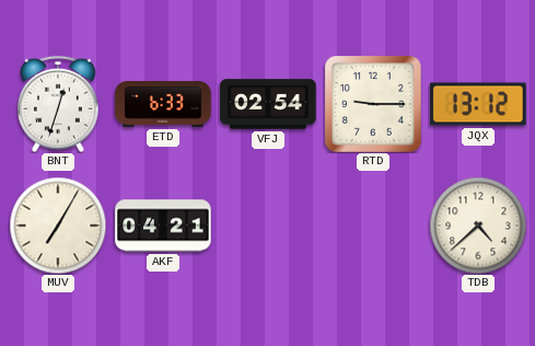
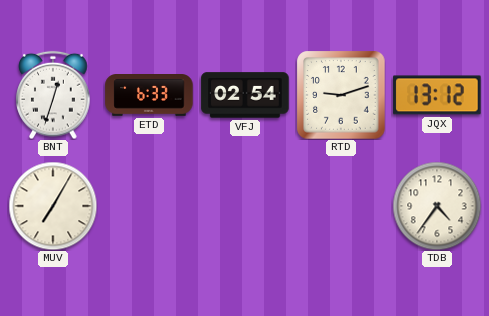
RTD: 9:15 -> 9:12
AKF: 04:21 -> none
TDB: 4:38 -> 4:36
